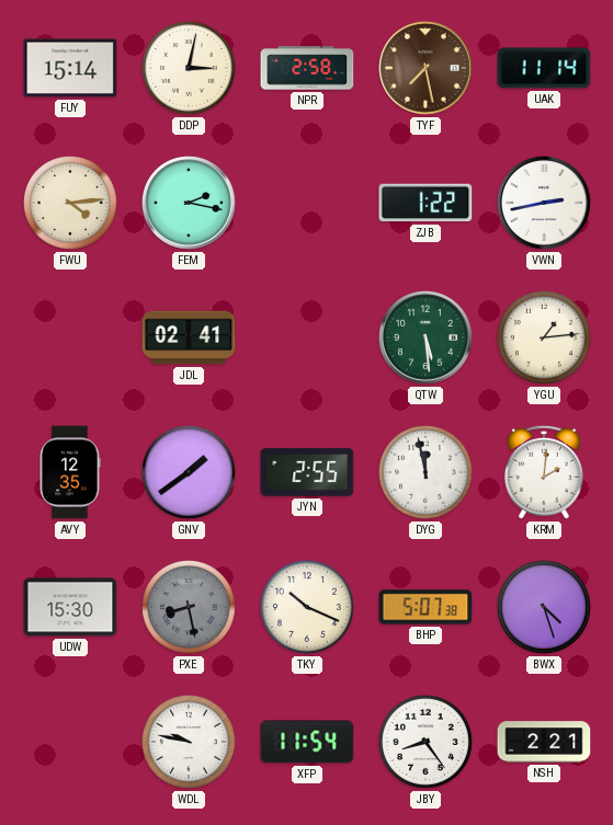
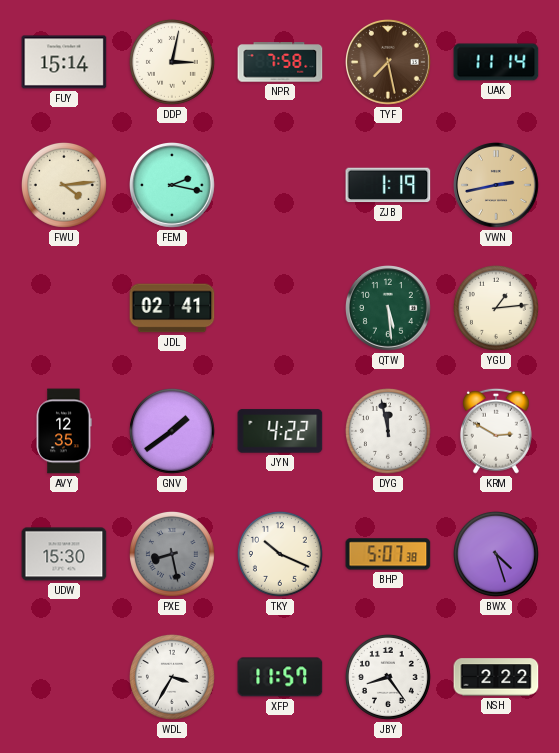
NPR: 2:58 -> 7:58
ZJB: 1:22 -> 1:19
VWN dial: white -> champagne
JYN: 2:55 -> 4:22
KRM: 2:01 -> 2:50
WDL: 9:47 -> 3:35
XFP: 11:54 -> 11:57
NSH: 2:21 -> 2:22
